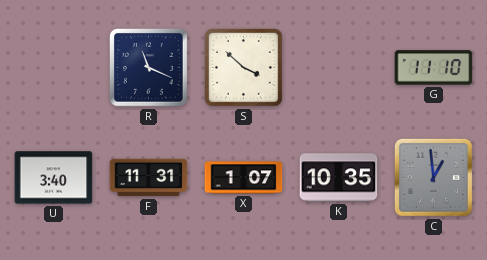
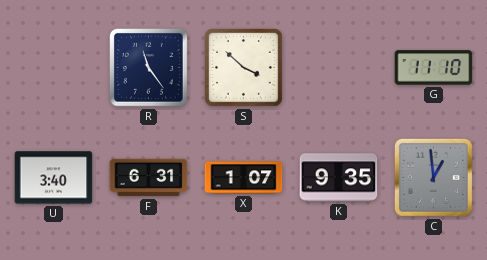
R: 11:19 -> 11:24
F: 11:31 -> 6:31
K: 10:35 -> 9:35
